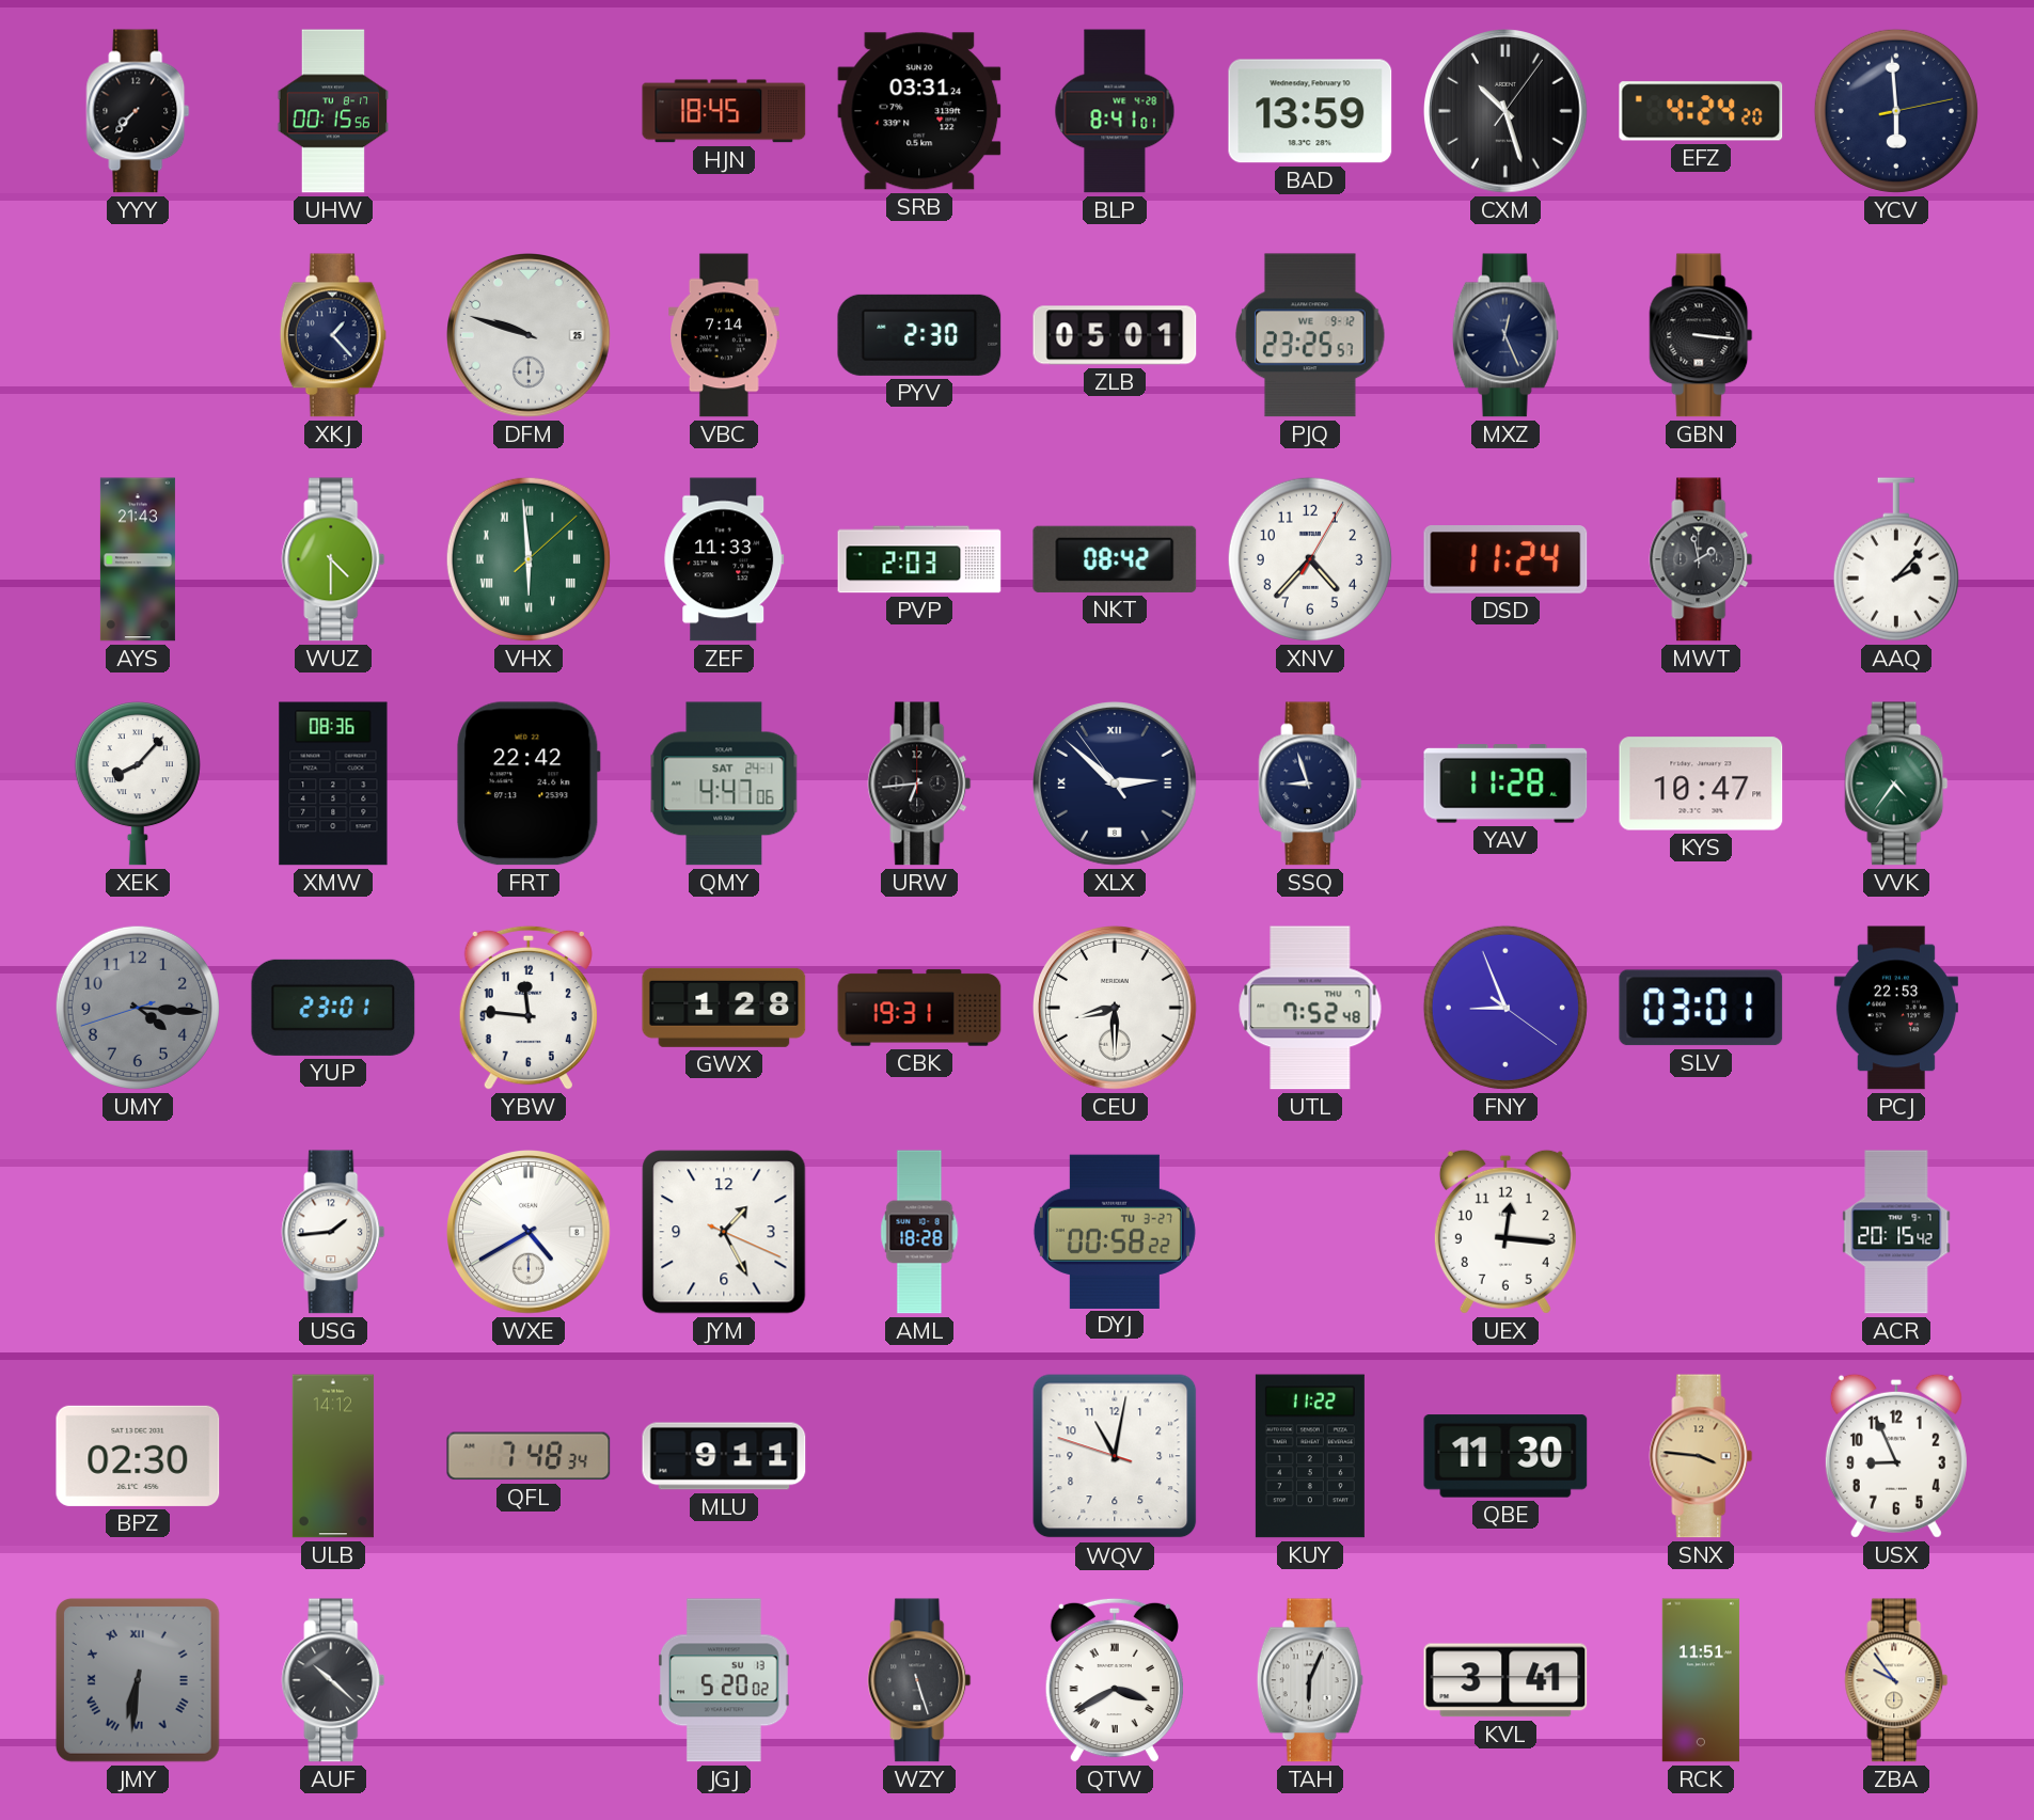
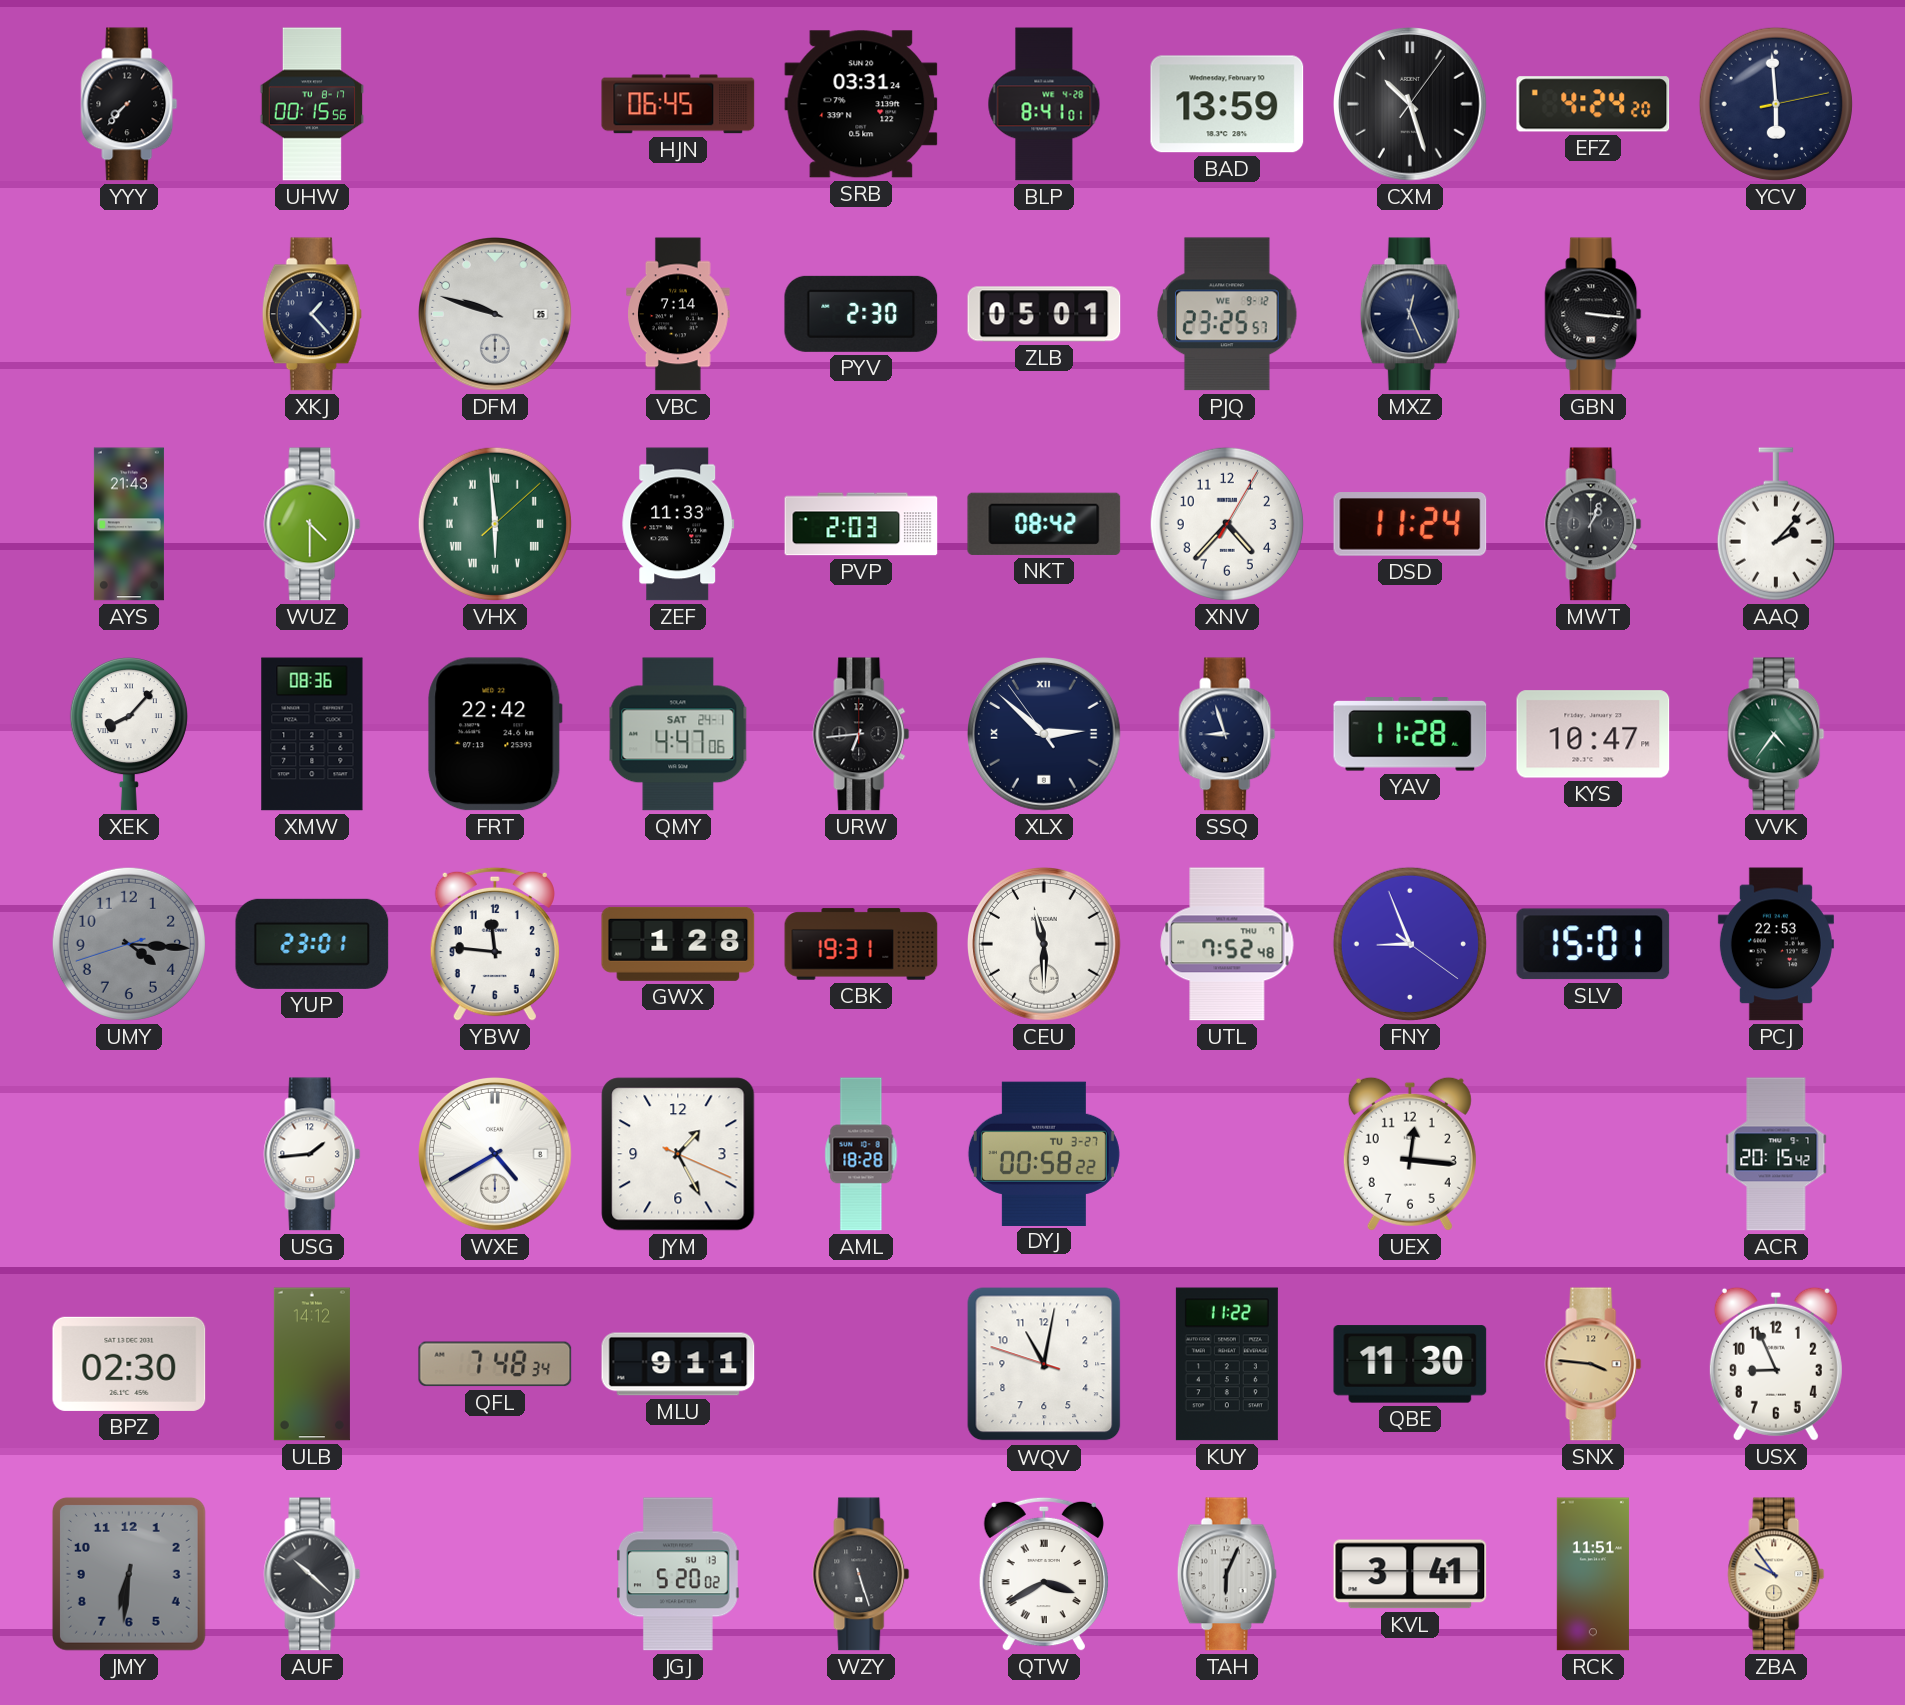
HJN: 18:45 -> 06:45
MWT: 1:58 -> 1:04
CEU: 8:30 -> 11:30
SLV: 03:01 -> 15:01
JMY numerals: Roman -> Arabic
